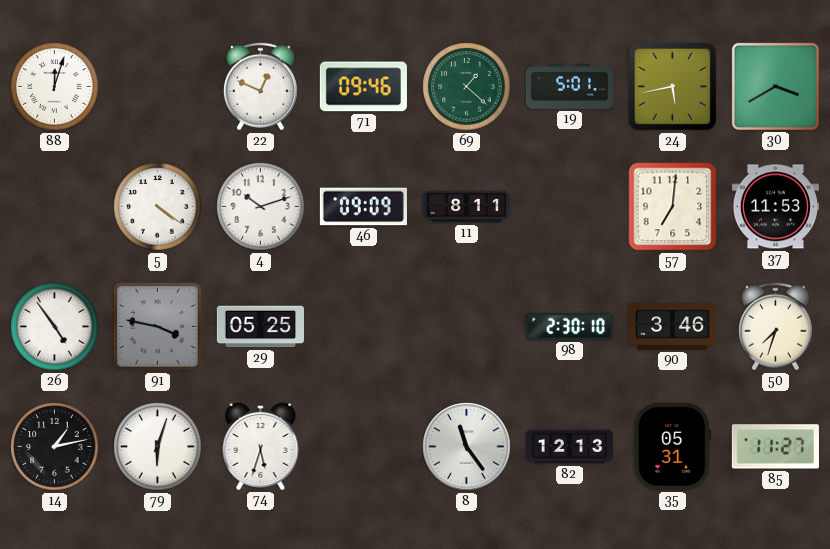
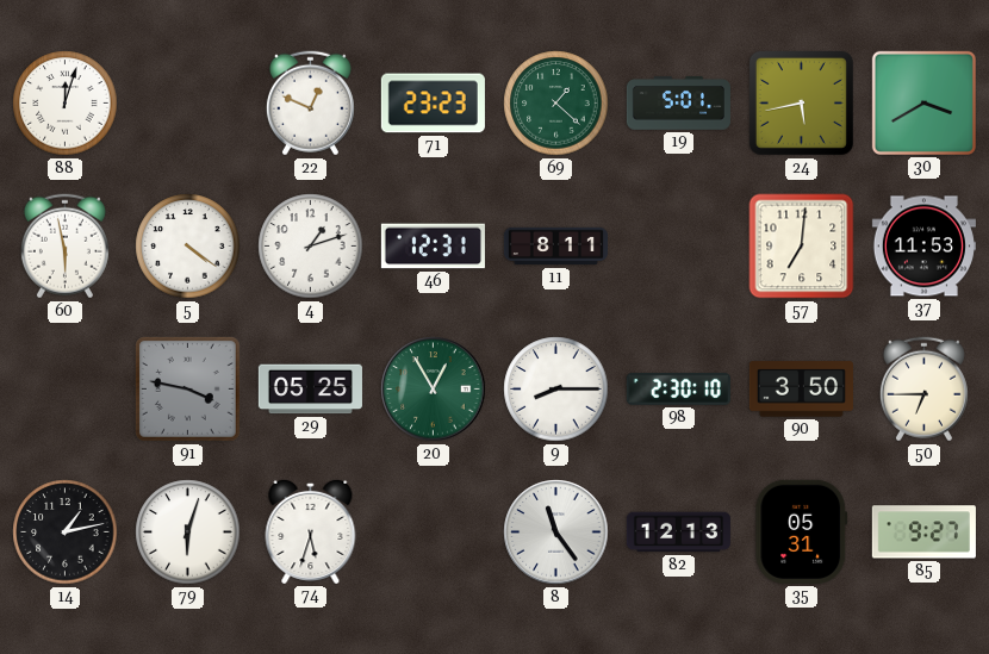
71: 09:46 -> 23:23
60: none -> 5:58
4: 10:12 -> 1:12
46: 09:09 -> 12:31
26: 4:54 -> none
20: none -> 12:55
9: none -> 8:15
90: 3:46 -> 3:50
50: 7:33 -> 6:45
85: 11:27 -> 9:27
